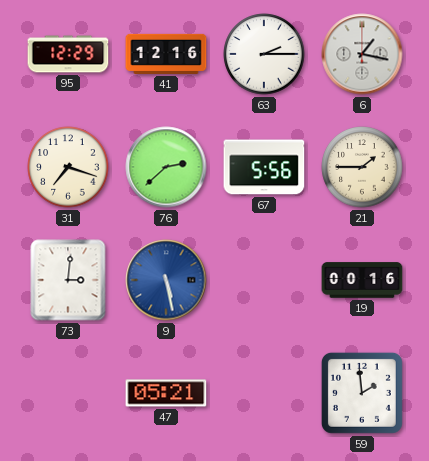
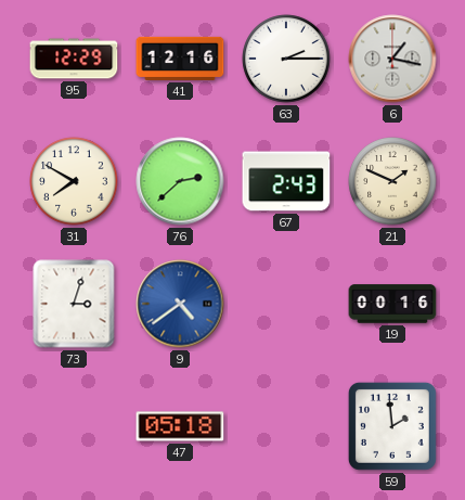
31: 7:18 -> 7:50
67: 5:56 -> 2:43
21: 1:45 -> 1:49
73: 3:01 -> 3:03
9: 5:28 -> 4:39
47: 05:21 -> 05:18
